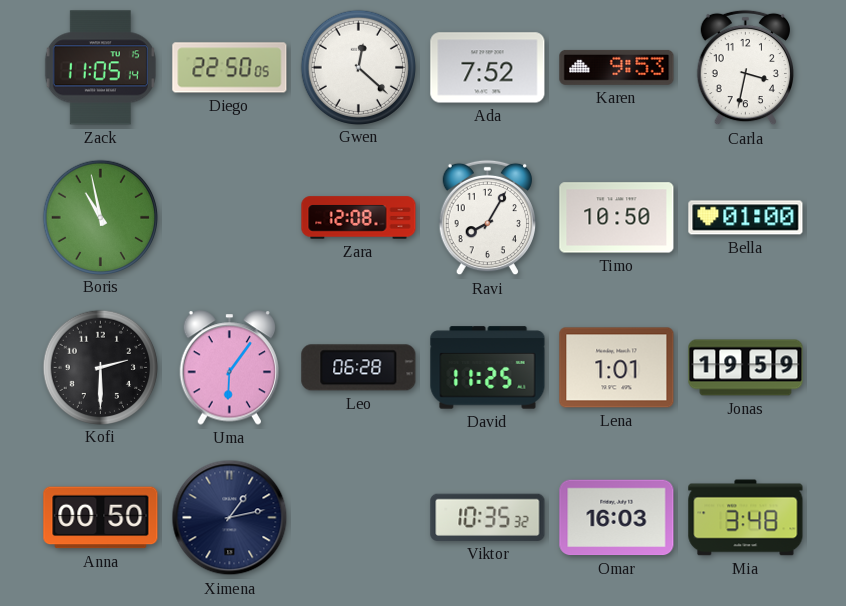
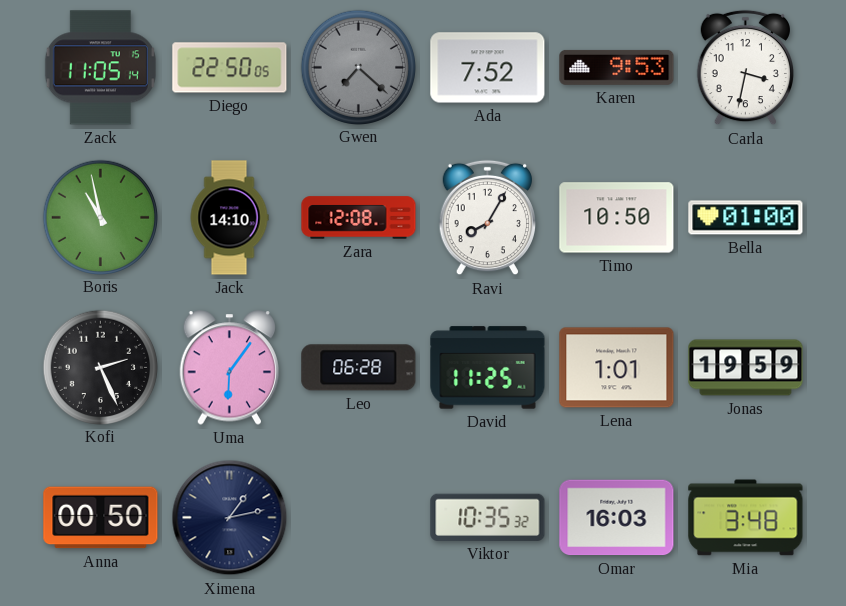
Gwen: 12:22 -> 7:22
Gwen dial: white -> grey
Jack: none -> 14:10
Kofi: 2:30 -> 2:26
